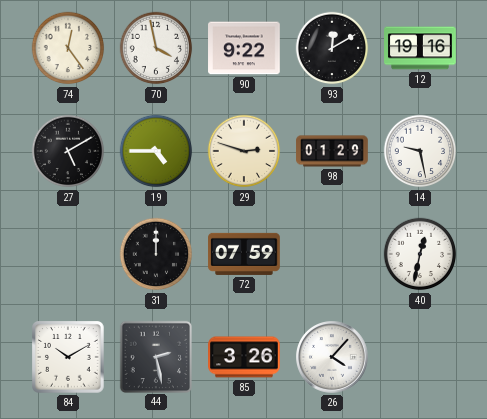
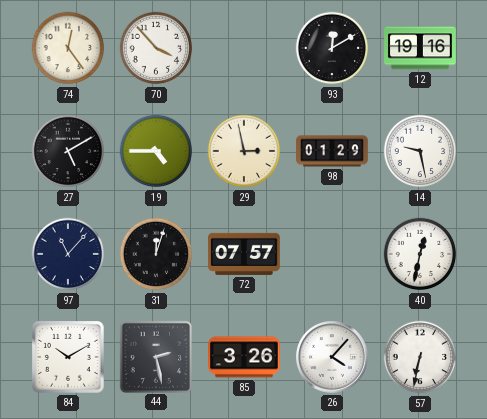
70: 3:58 -> 3:53
90: 9:22 -> none
29: 2:48 -> 2:58
97: none -> 11:07
31: 12:00 -> 12:03
72: 07:59 -> 07:57
57: none -> 6:32
